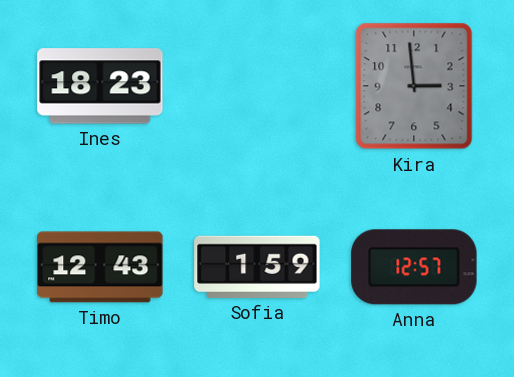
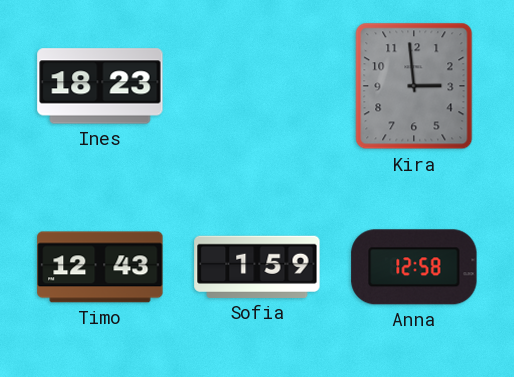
Anna: 12:57 -> 12:58
